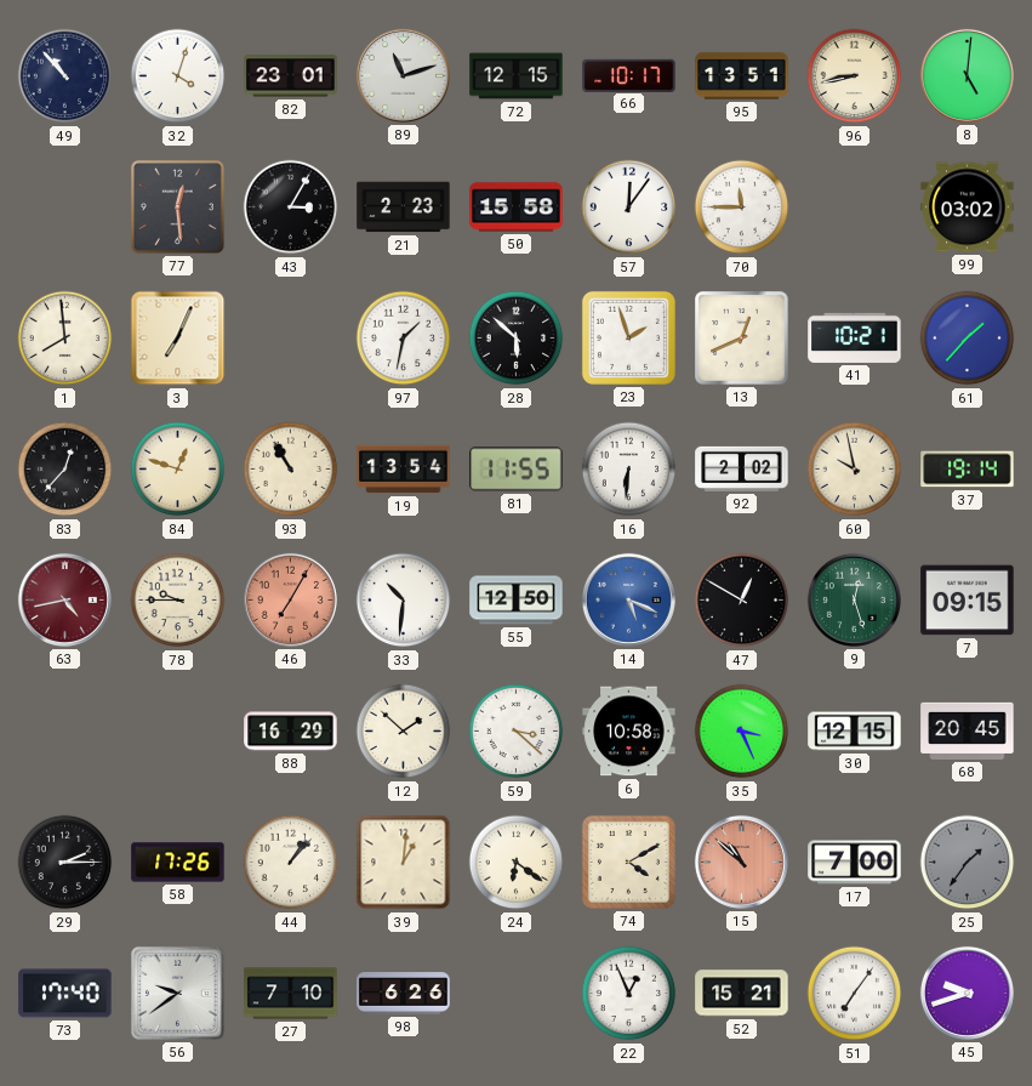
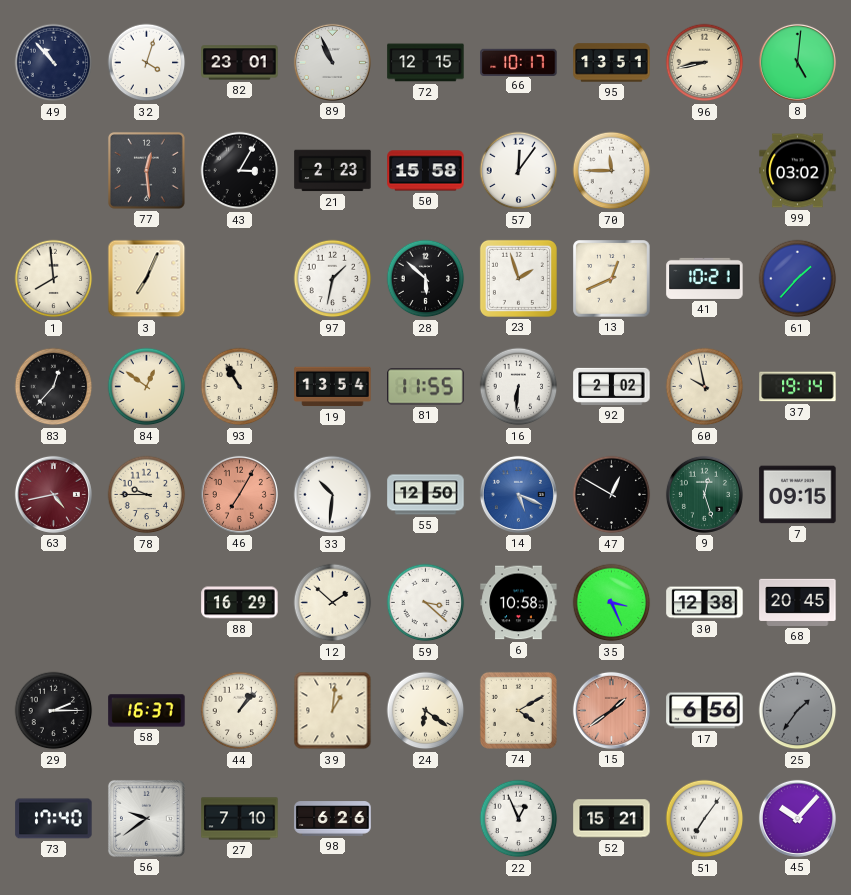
89: 11:12 -> 10:56
84: 12:48 -> 12:51
30: 12:15 -> 12:38
58: 17:26 -> 16:37
15: 10:52 -> 1:39
17: 7:00 -> 6:56
45: 9:42 -> 10:07
